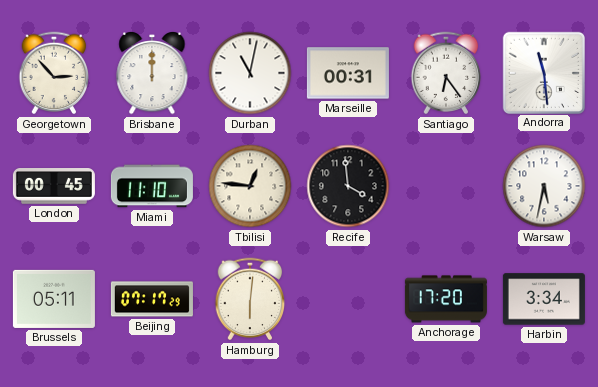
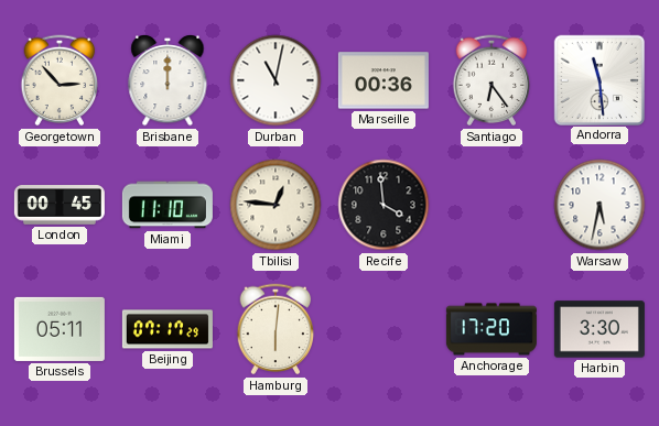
Marseille: 00:31 -> 00:36
Harbin: 3:34 -> 3:30
